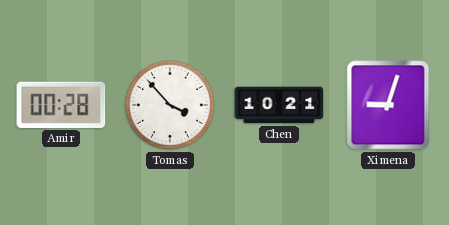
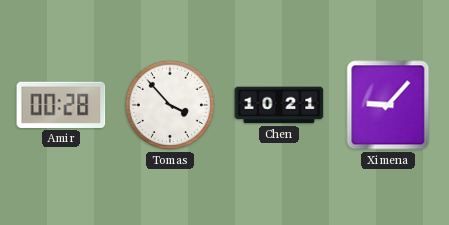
Ximena: 9:03 -> 9:07
